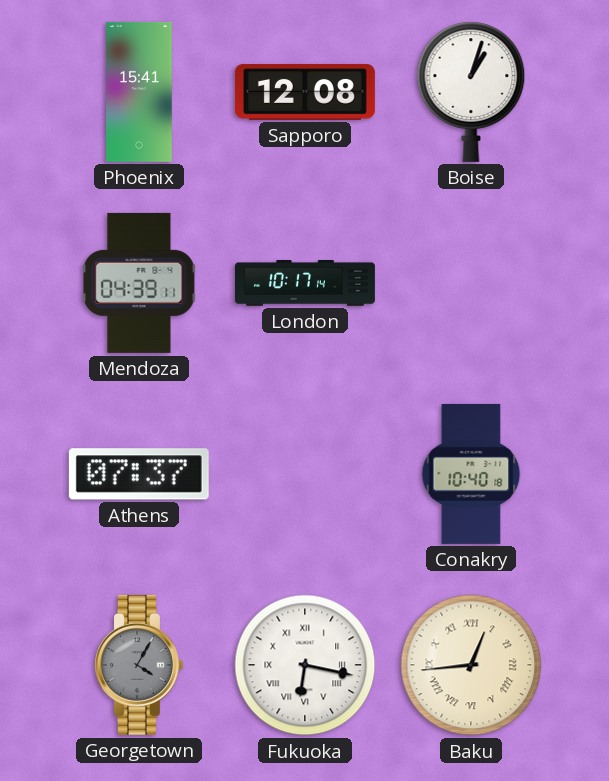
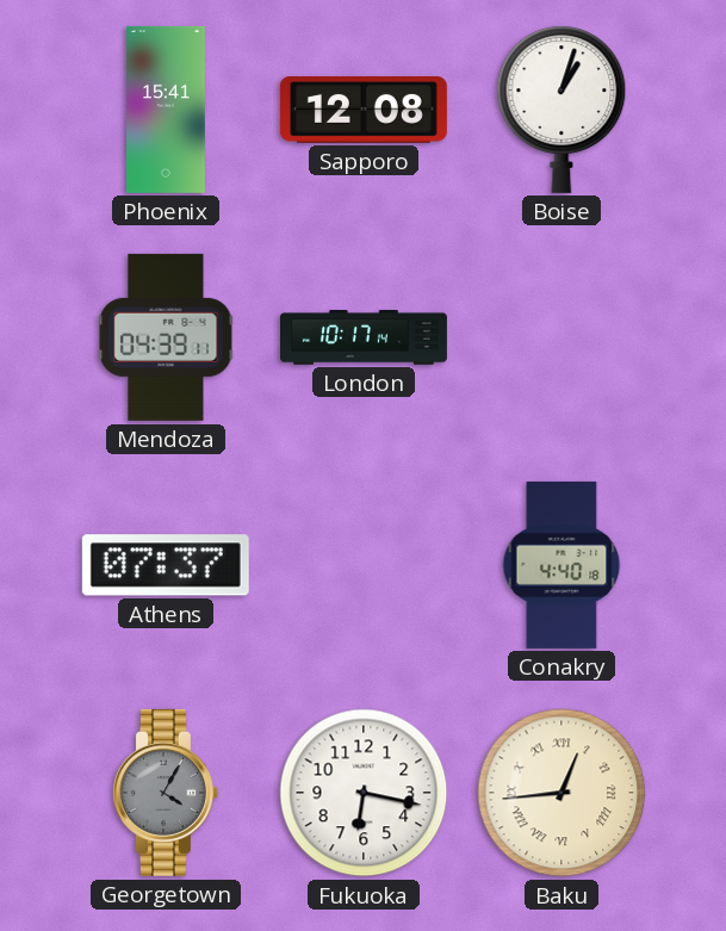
Conakry: 10:40 -> 4:40
Fukuoka numerals: Roman -> Arabic
